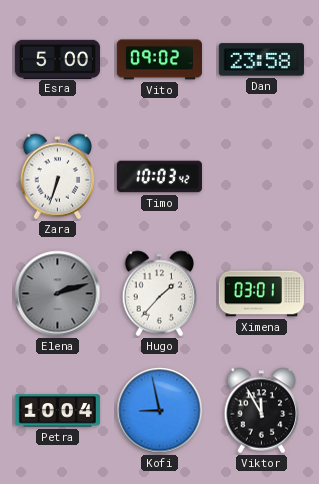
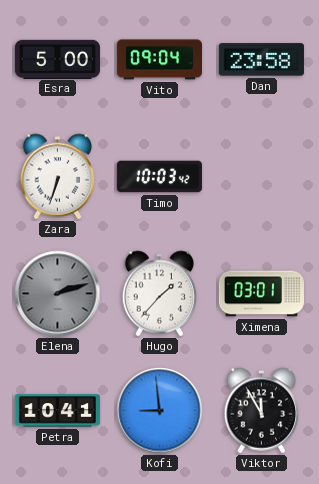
Vito: 09:02 -> 09:04
Petra: 10:04 -> 10:41
Kofi: 8:58 -> 8:59
